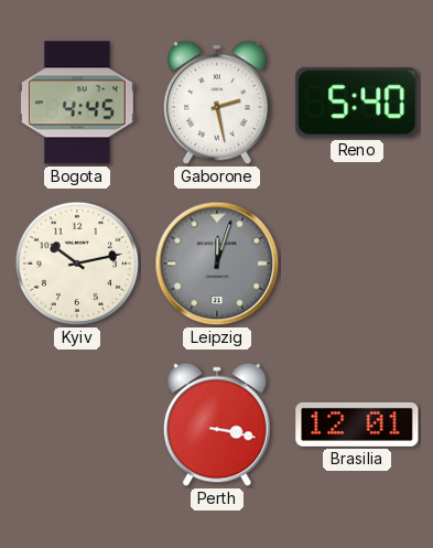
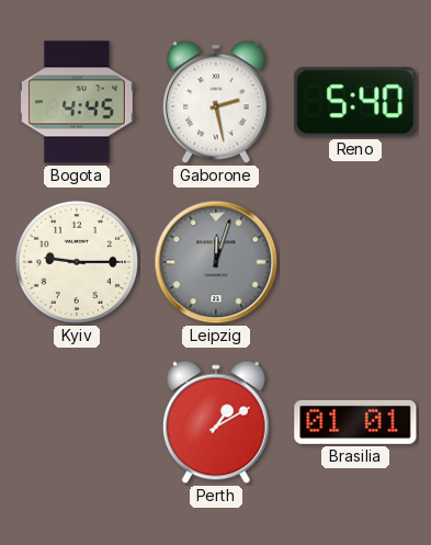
Kyiv: 10:13 -> 9:15
Perth: 3:17 -> 1:10
Brasilia: 12:01 -> 01:01
